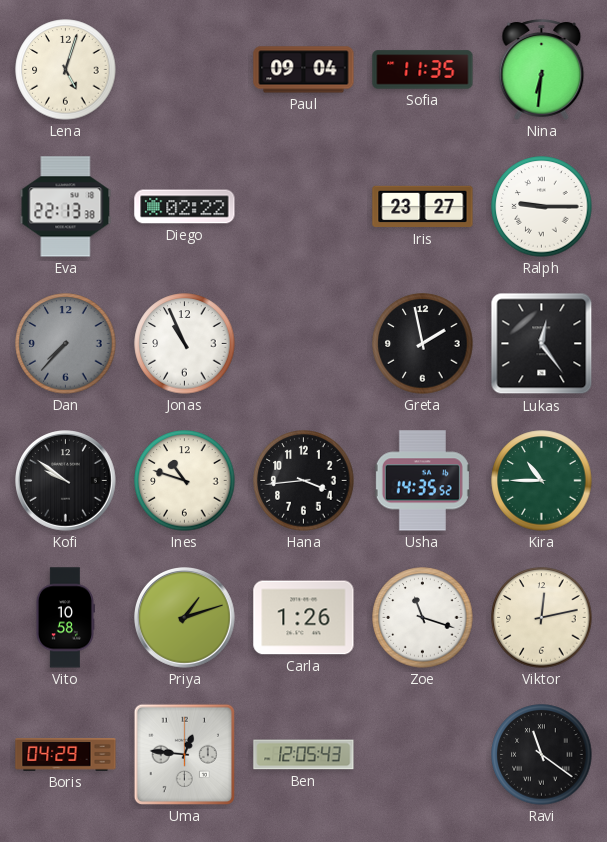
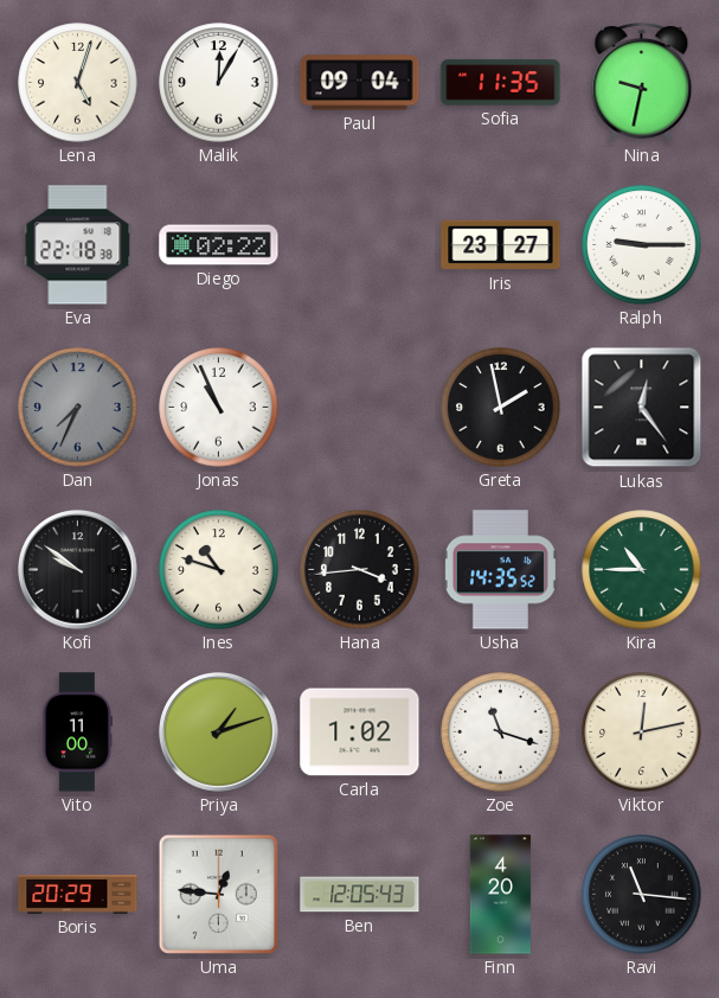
Malik: none -> 12:05
Nina: 6:31 -> 9:32
Eva: 22:13 -> 22:18
Dan: 7:37 -> 7:34
Vito: 10:58 -> 11:00
Carla: 1:26 -> 1:02
Boris: 04:29 -> 20:29
Finn: none -> 4:20
Ravi: 11:21 -> 11:16
